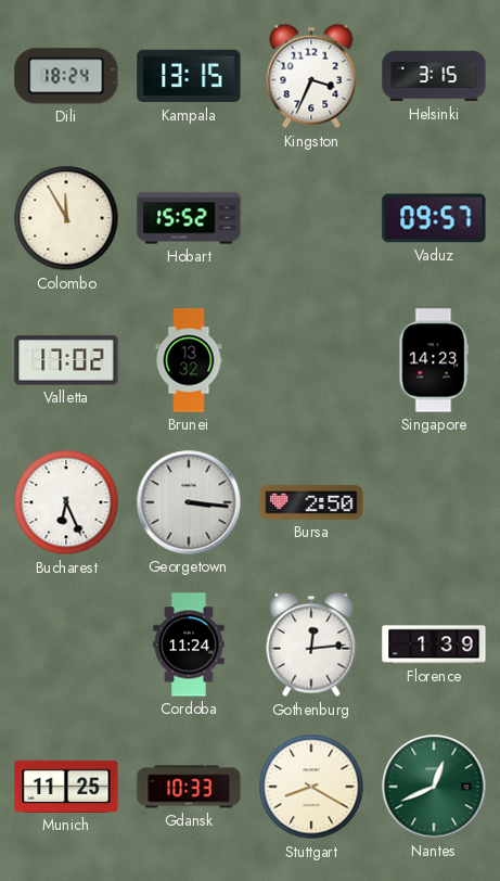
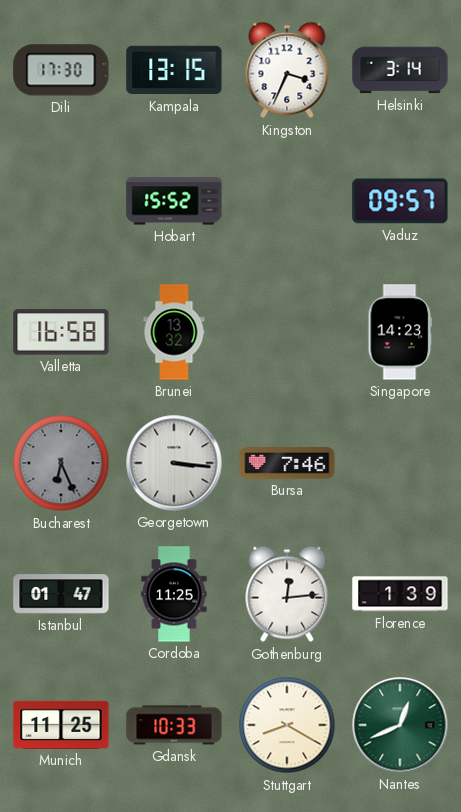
Dili: 18:24 -> 17:30
Helsinki: 3:15 -> 3:14
Colombo: 11:55 -> none
Valletta: 17:02 -> 16:58
Bucharest dial: white -> grey
Bursa: 2:50 -> 7:46
Istanbul: none -> 01:47
Cordoba: 11:24 -> 11:25
